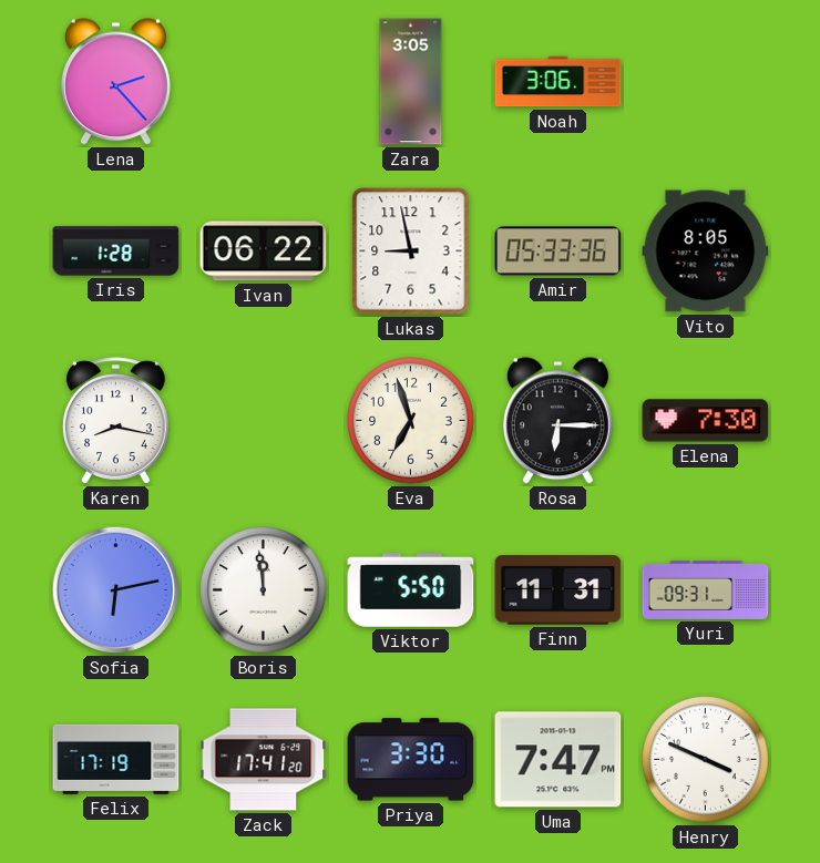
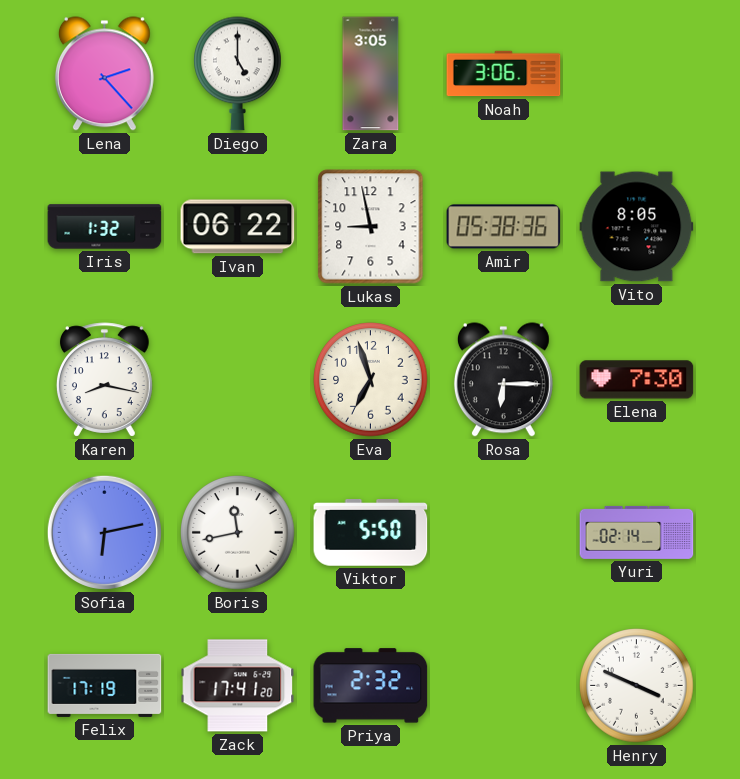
Diego: none -> 5:00
Iris: 1:28 -> 1:32
Amir: 05:33 -> 05:38
Boris: 11:59 -> 11:43
Finn: 11:31 -> none
Yuri: 09:31 -> 02:14
Priya: 3:30 -> 2:32
Uma: 7:47 -> none
